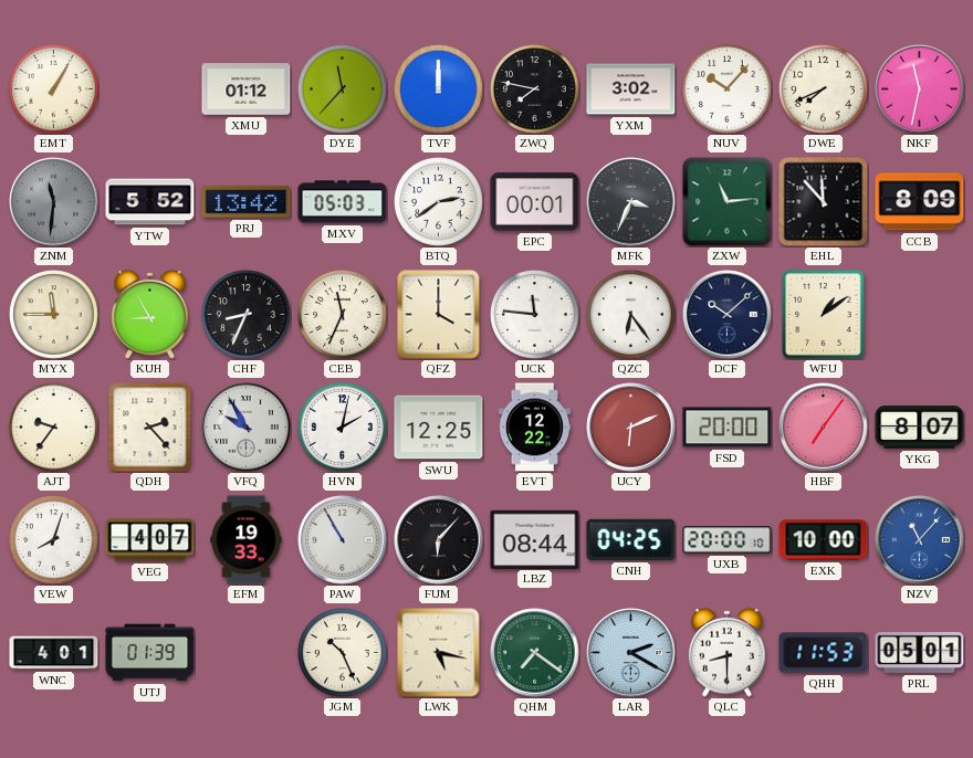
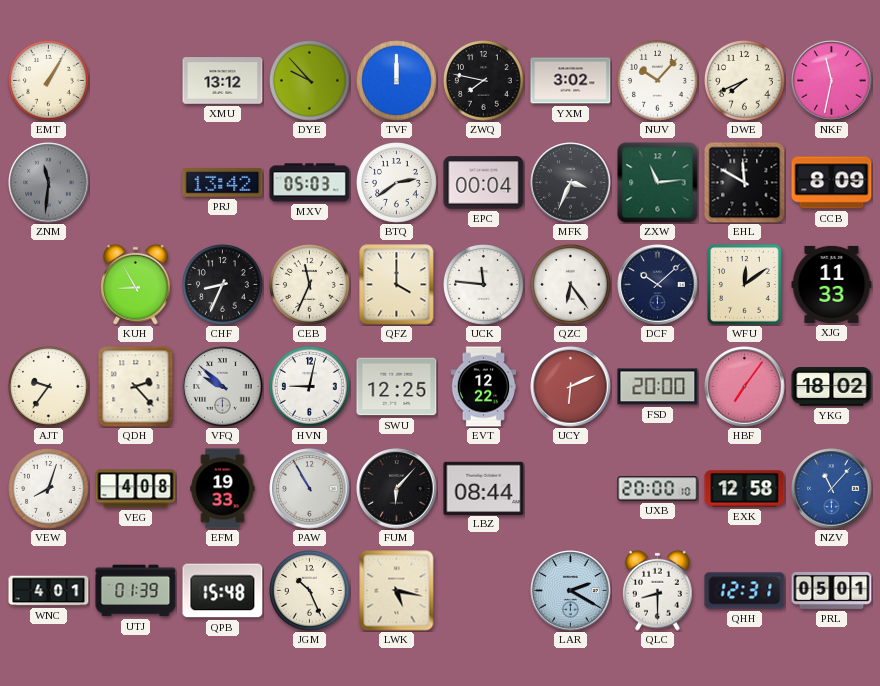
XMU: 01:12 -> 13:12
DYE: 11:37 -> 9:53
YTW: 5:52 -> none
EPC: 00:01 -> 00:04
EHL: 11:53 -> 11:50
MYX: 11:45 -> none
WFU: 1:09 -> 12:09
XJG: none -> 11:33
VFQ: 9:55 -> 9:52
HVN: 2:02 -> 9:02
YKG: 8:07 -> 18:02
VEG: 4:07 -> 4:08
CNH: 04:25 -> none
EXK: 10:00 -> 12:58
QPB: none -> 15:48
QHM: 7:21 -> none
QHH: 11:53 -> 12:31
